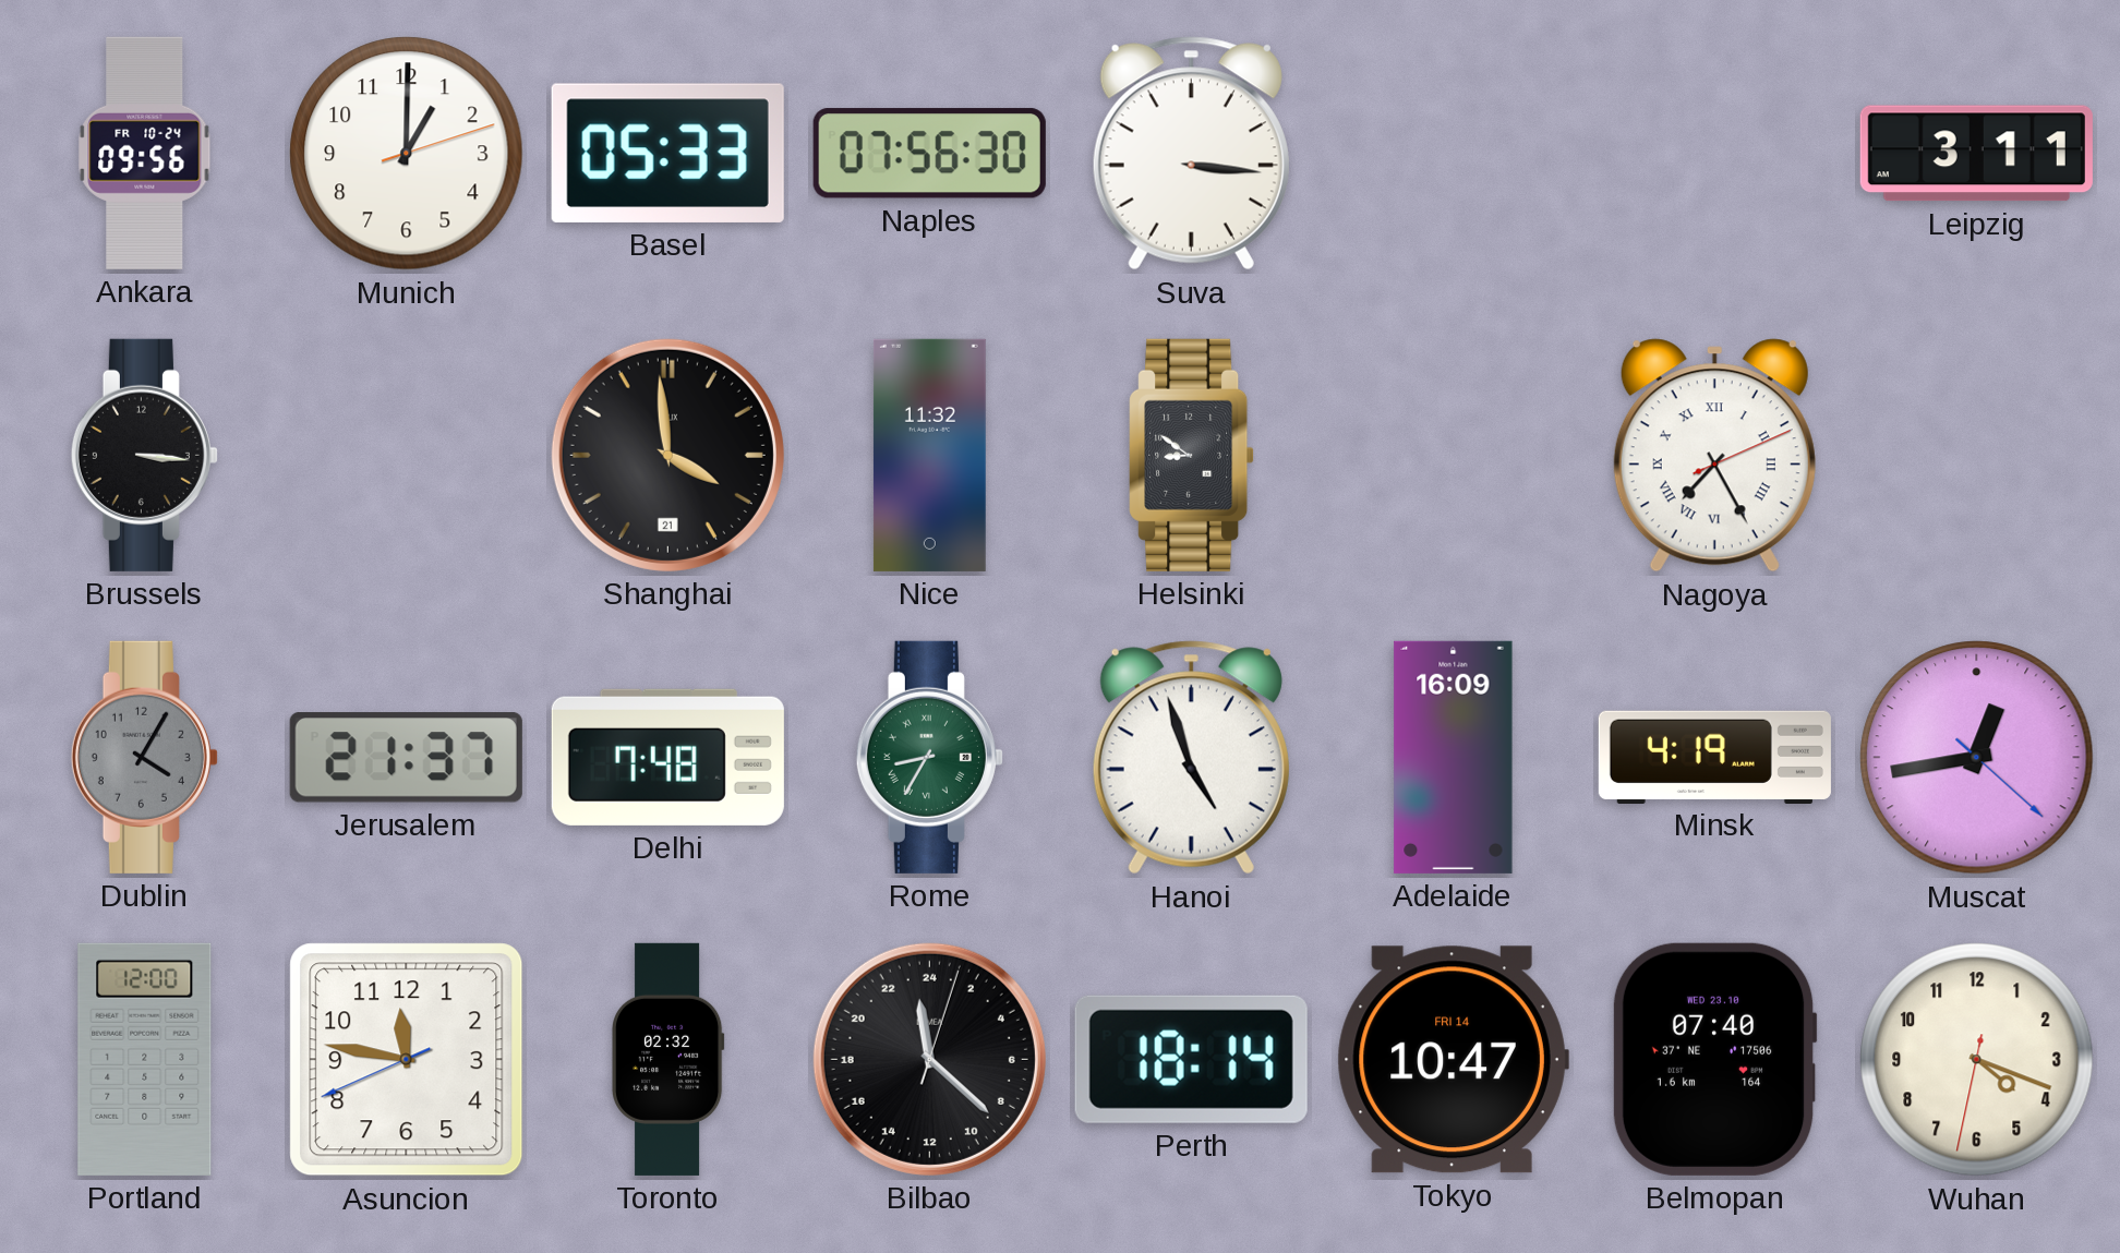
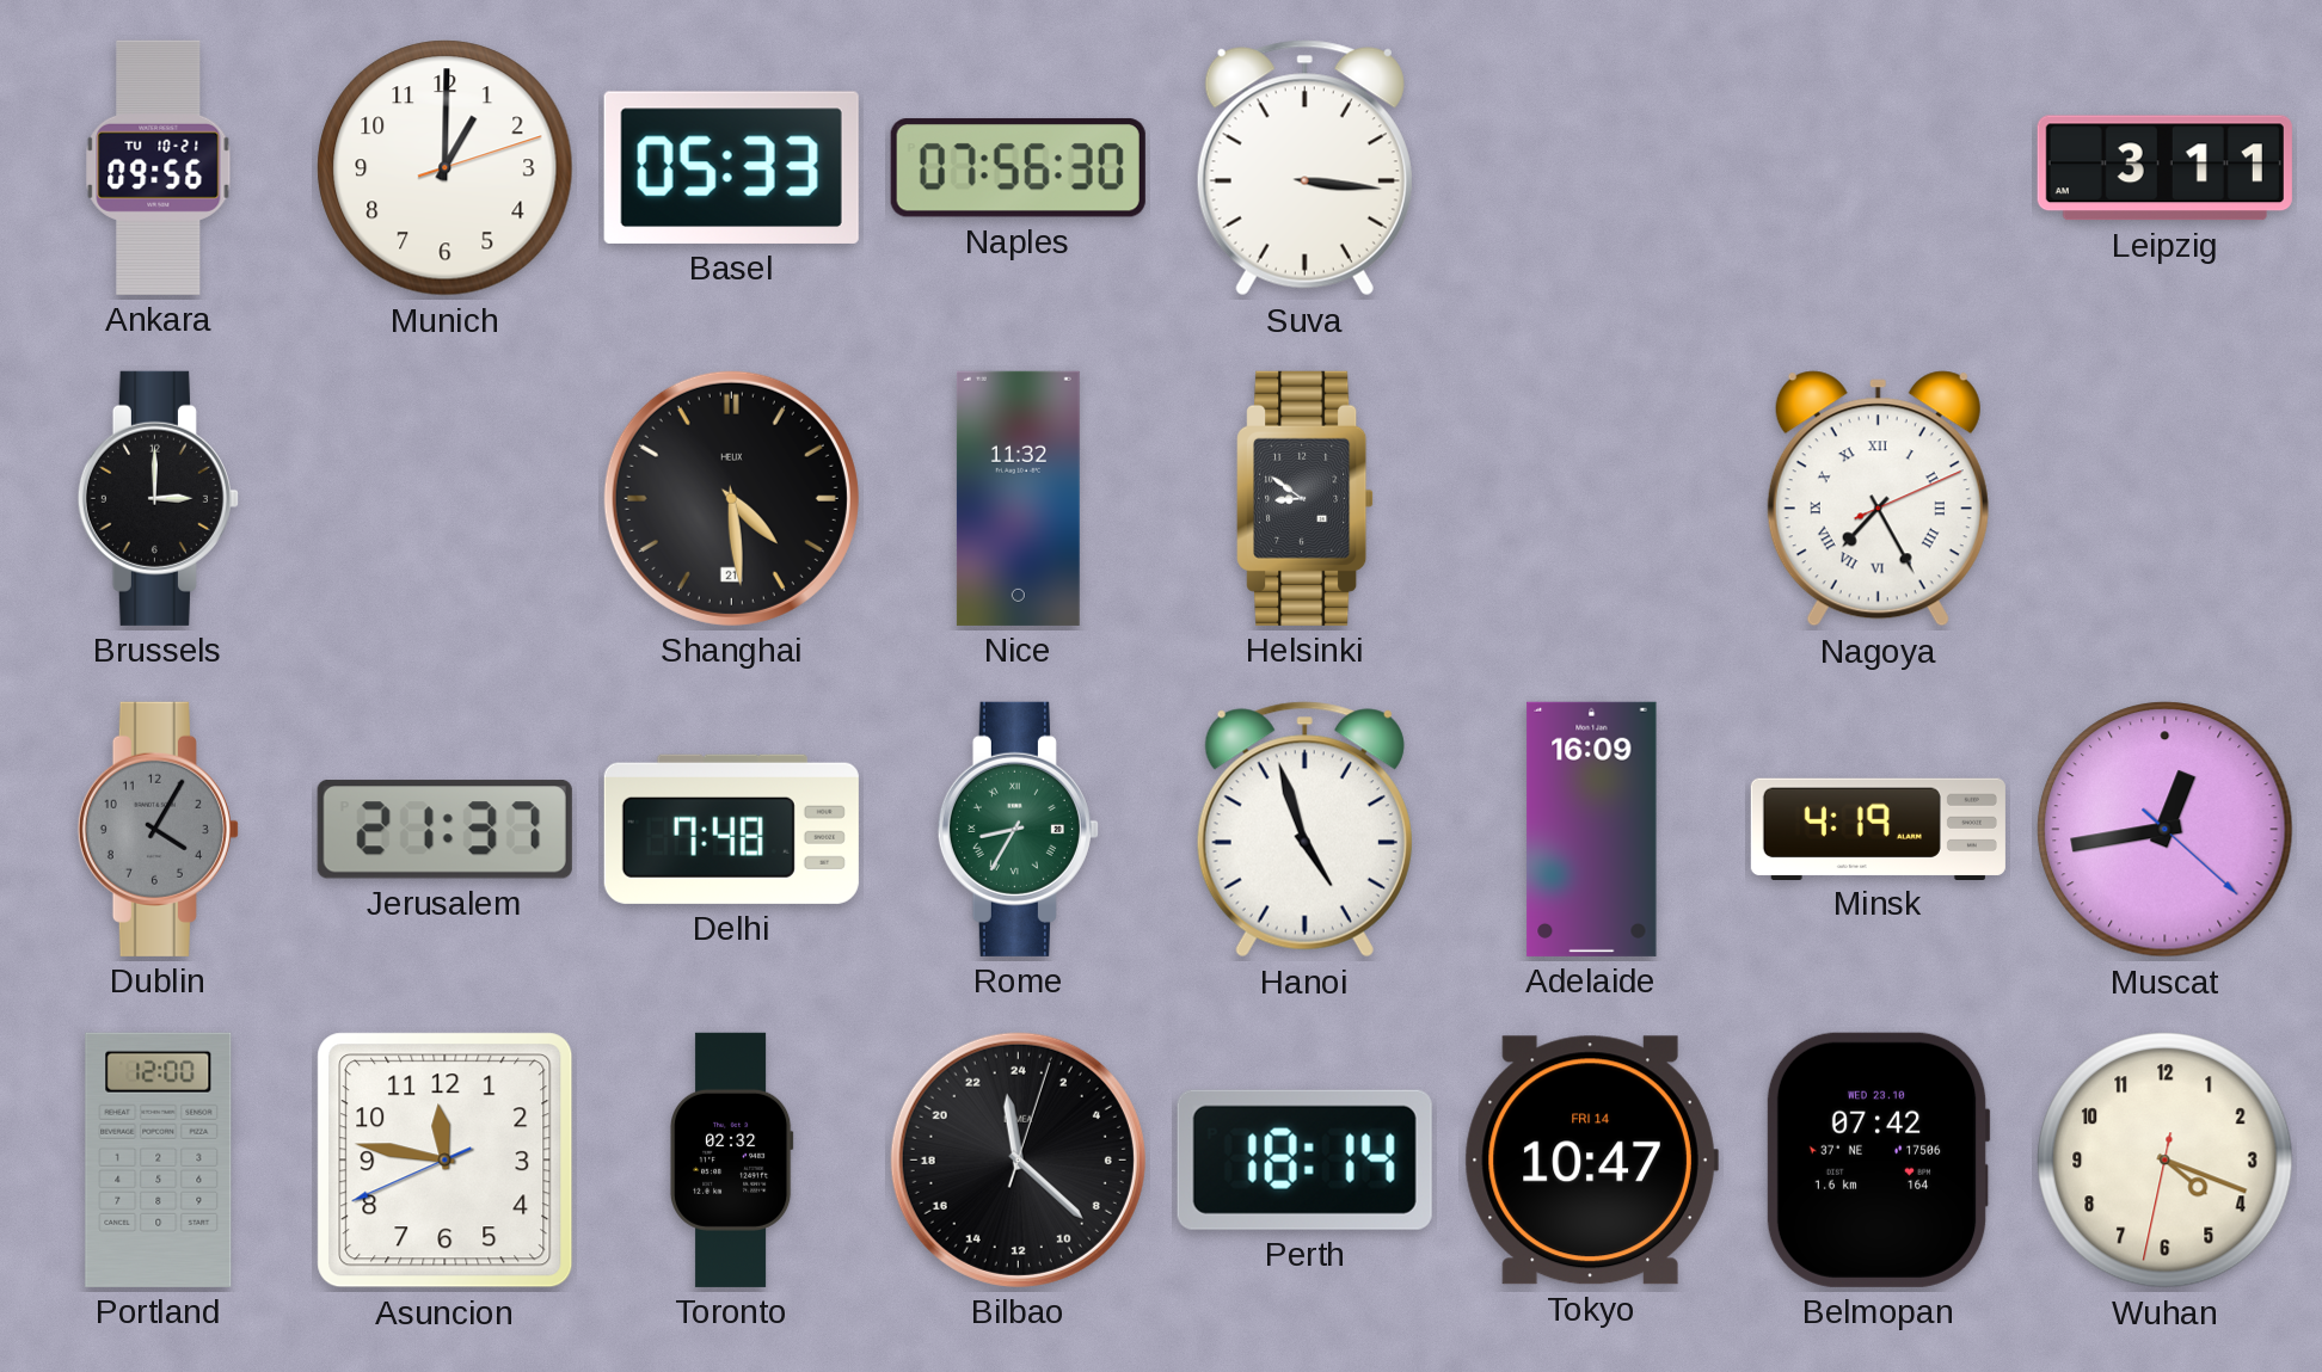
Ankara date: FR 10-24 -> TU 10-21
Brussels: 3:16 -> 3:00
Shanghai: 3:59 -> 4:29
Belmopan: 07:40 -> 07:42
